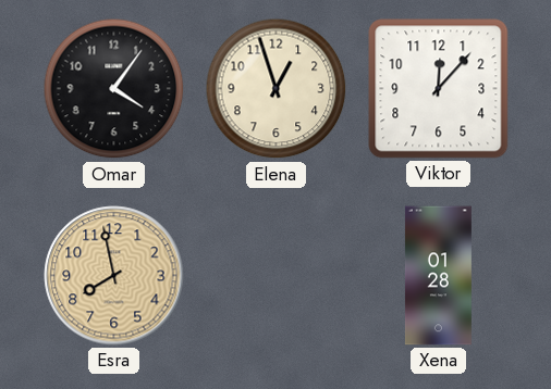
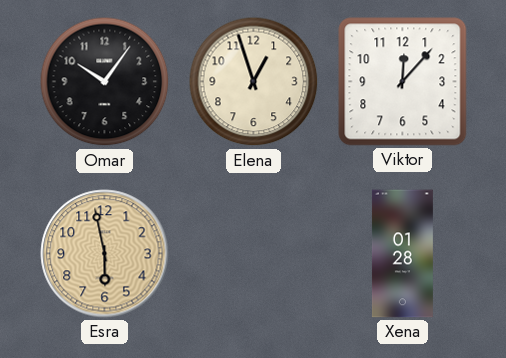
Omar: 4:06 -> 10:06
Esra: 7:58 -> 5:58
